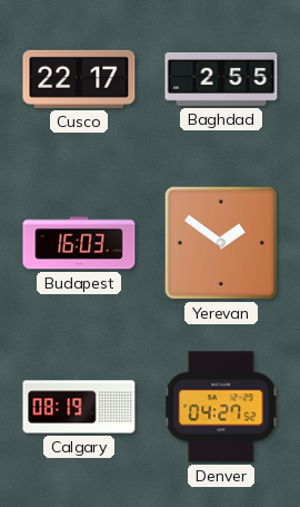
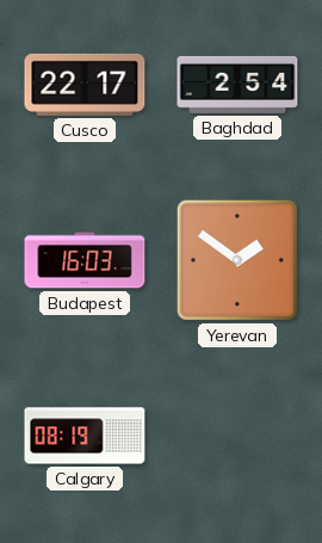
Baghdad: 2:55 -> 2:54
Denver: 04:27 -> none
